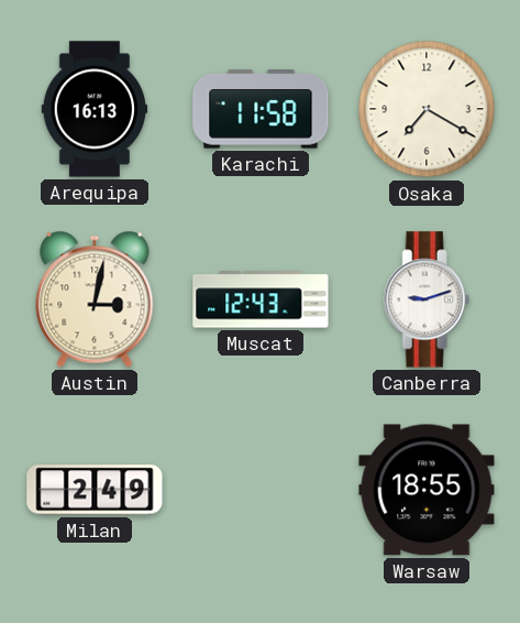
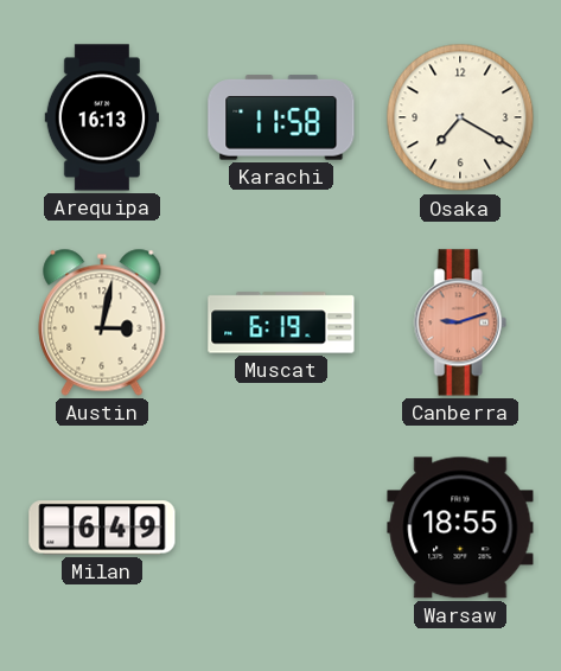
Muscat: 12:43 -> 6:19
Canberra dial: white -> salmon
Milan: 2:49 -> 6:49
